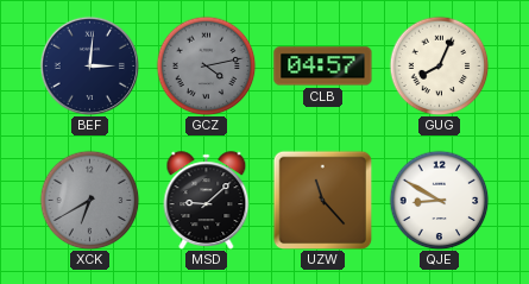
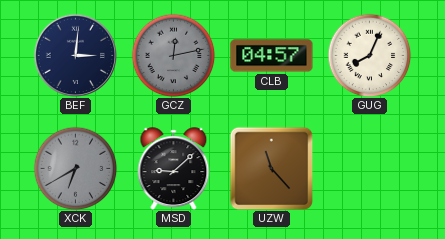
GCZ: 4:13 -> 12:13
QJE: 8:50 -> none
